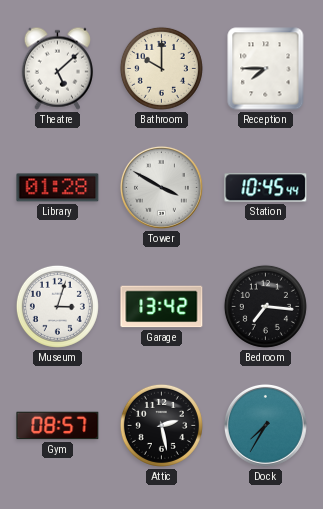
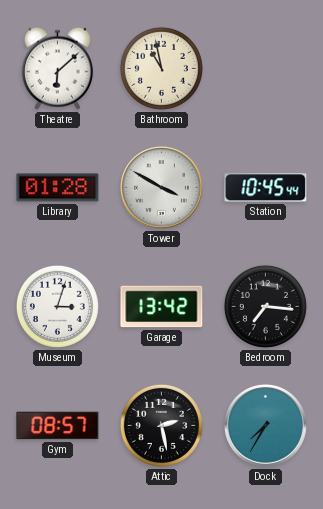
Theatre: 5:08 -> 6:08
Bathroom: 10:00 -> 10:58
Reception: 7:45 -> none
